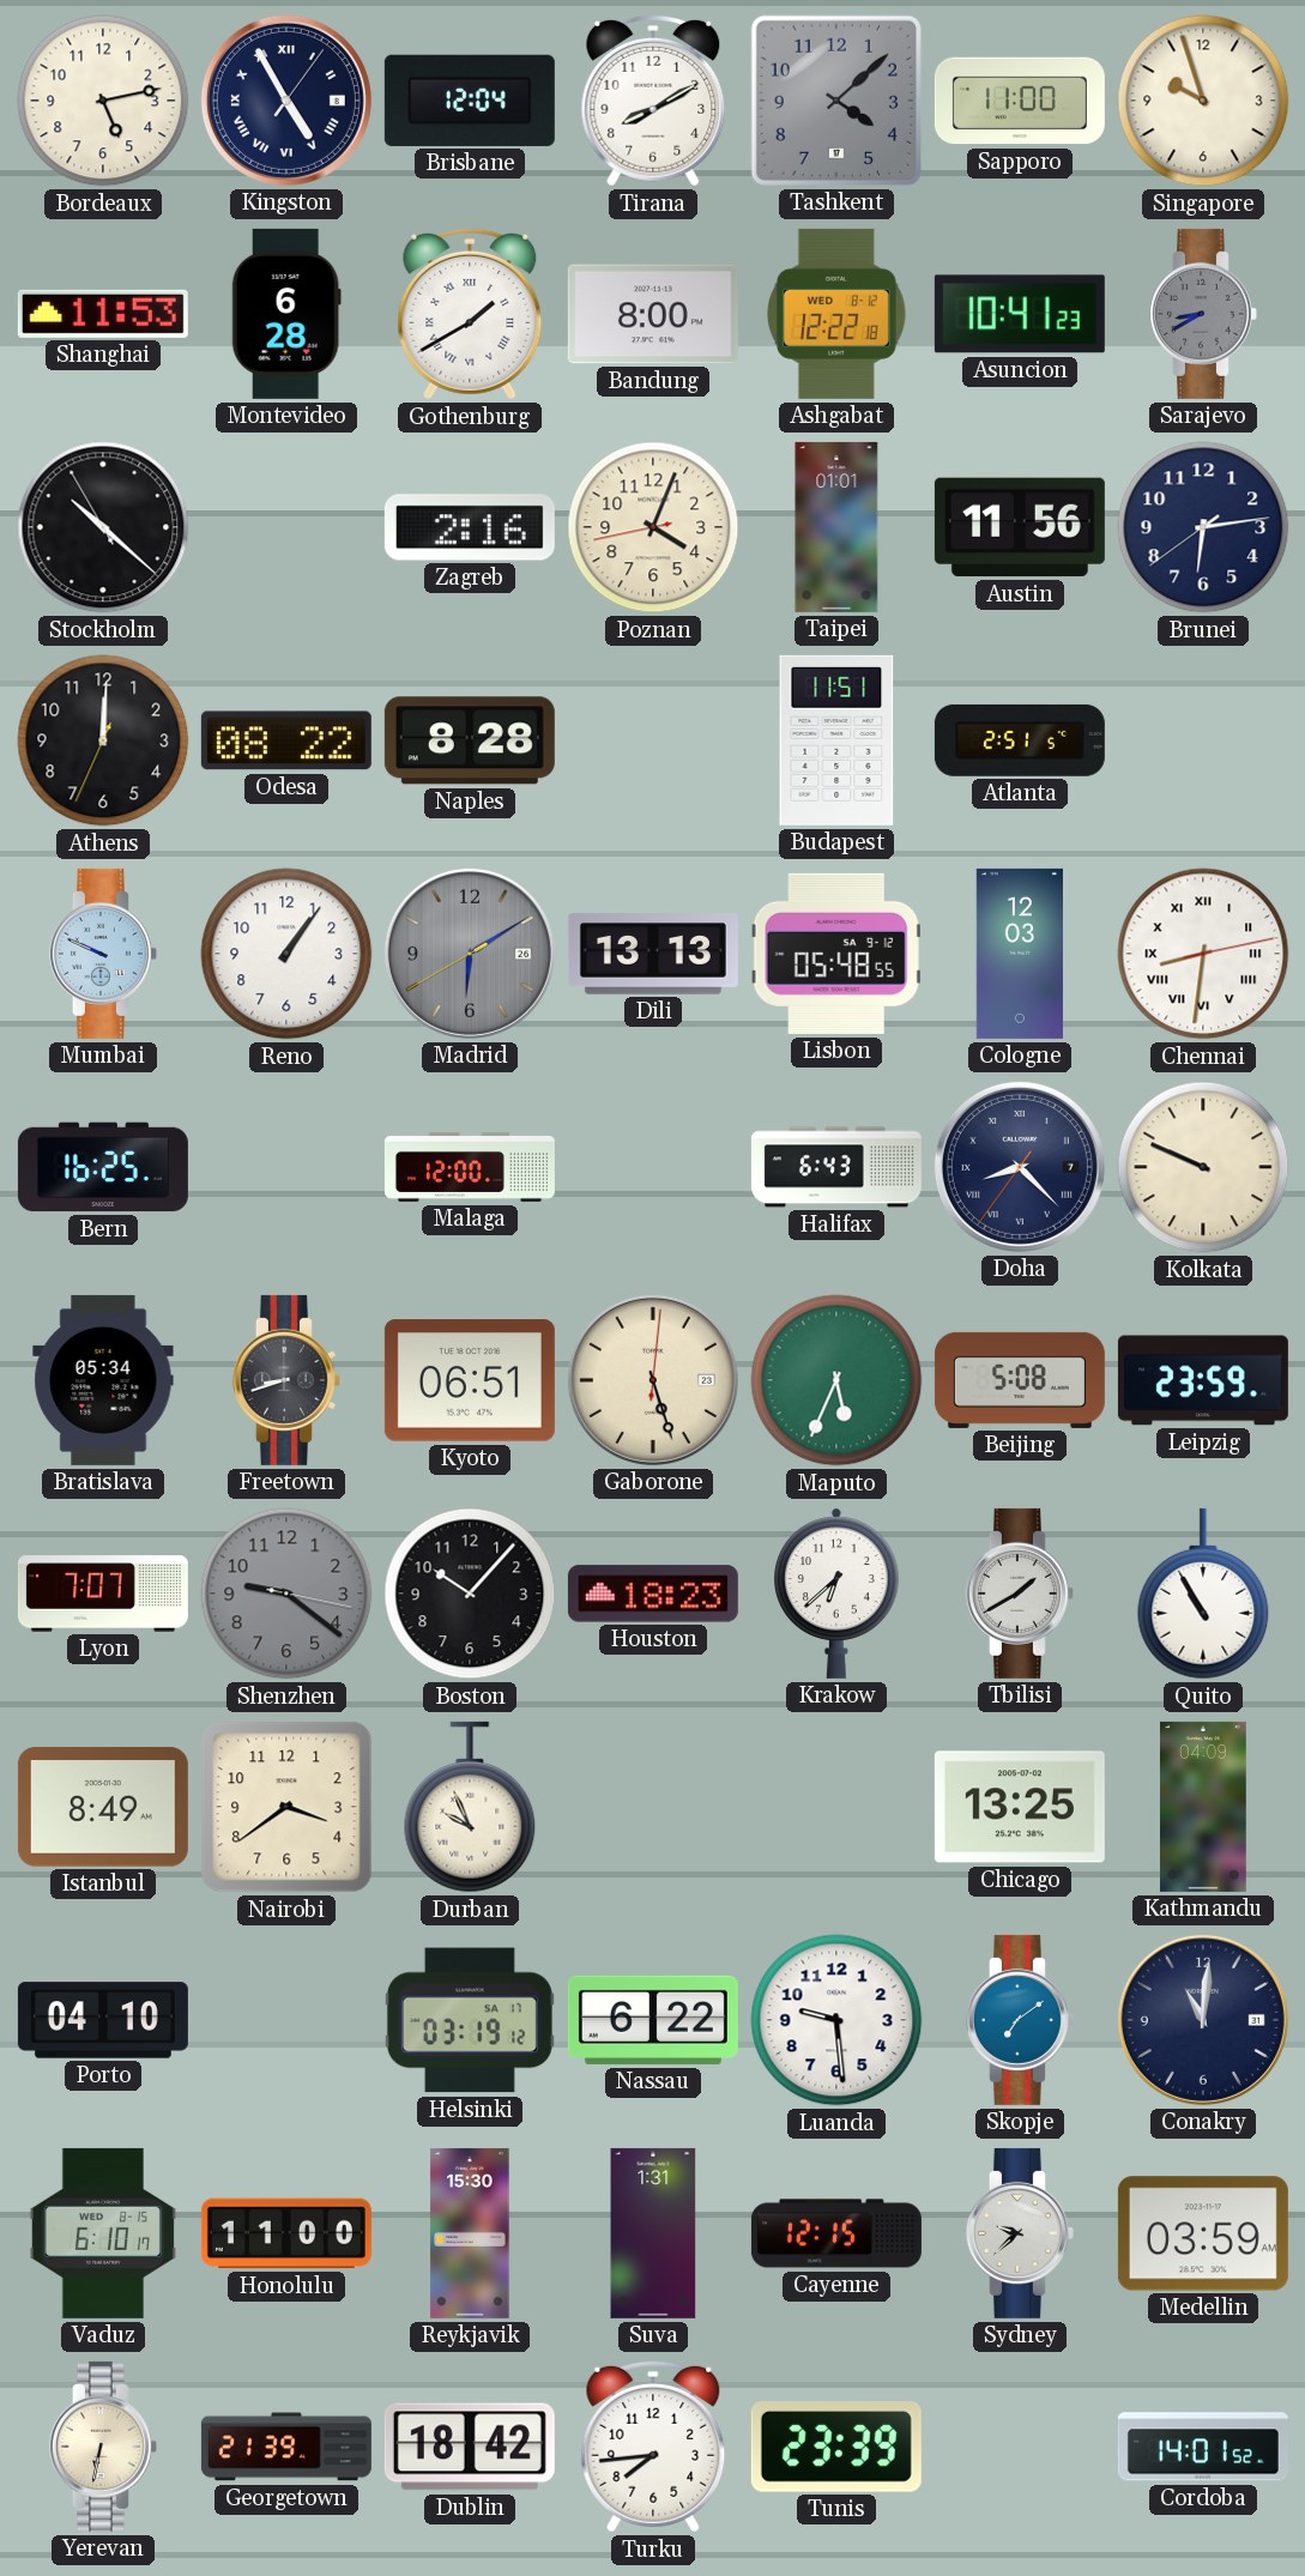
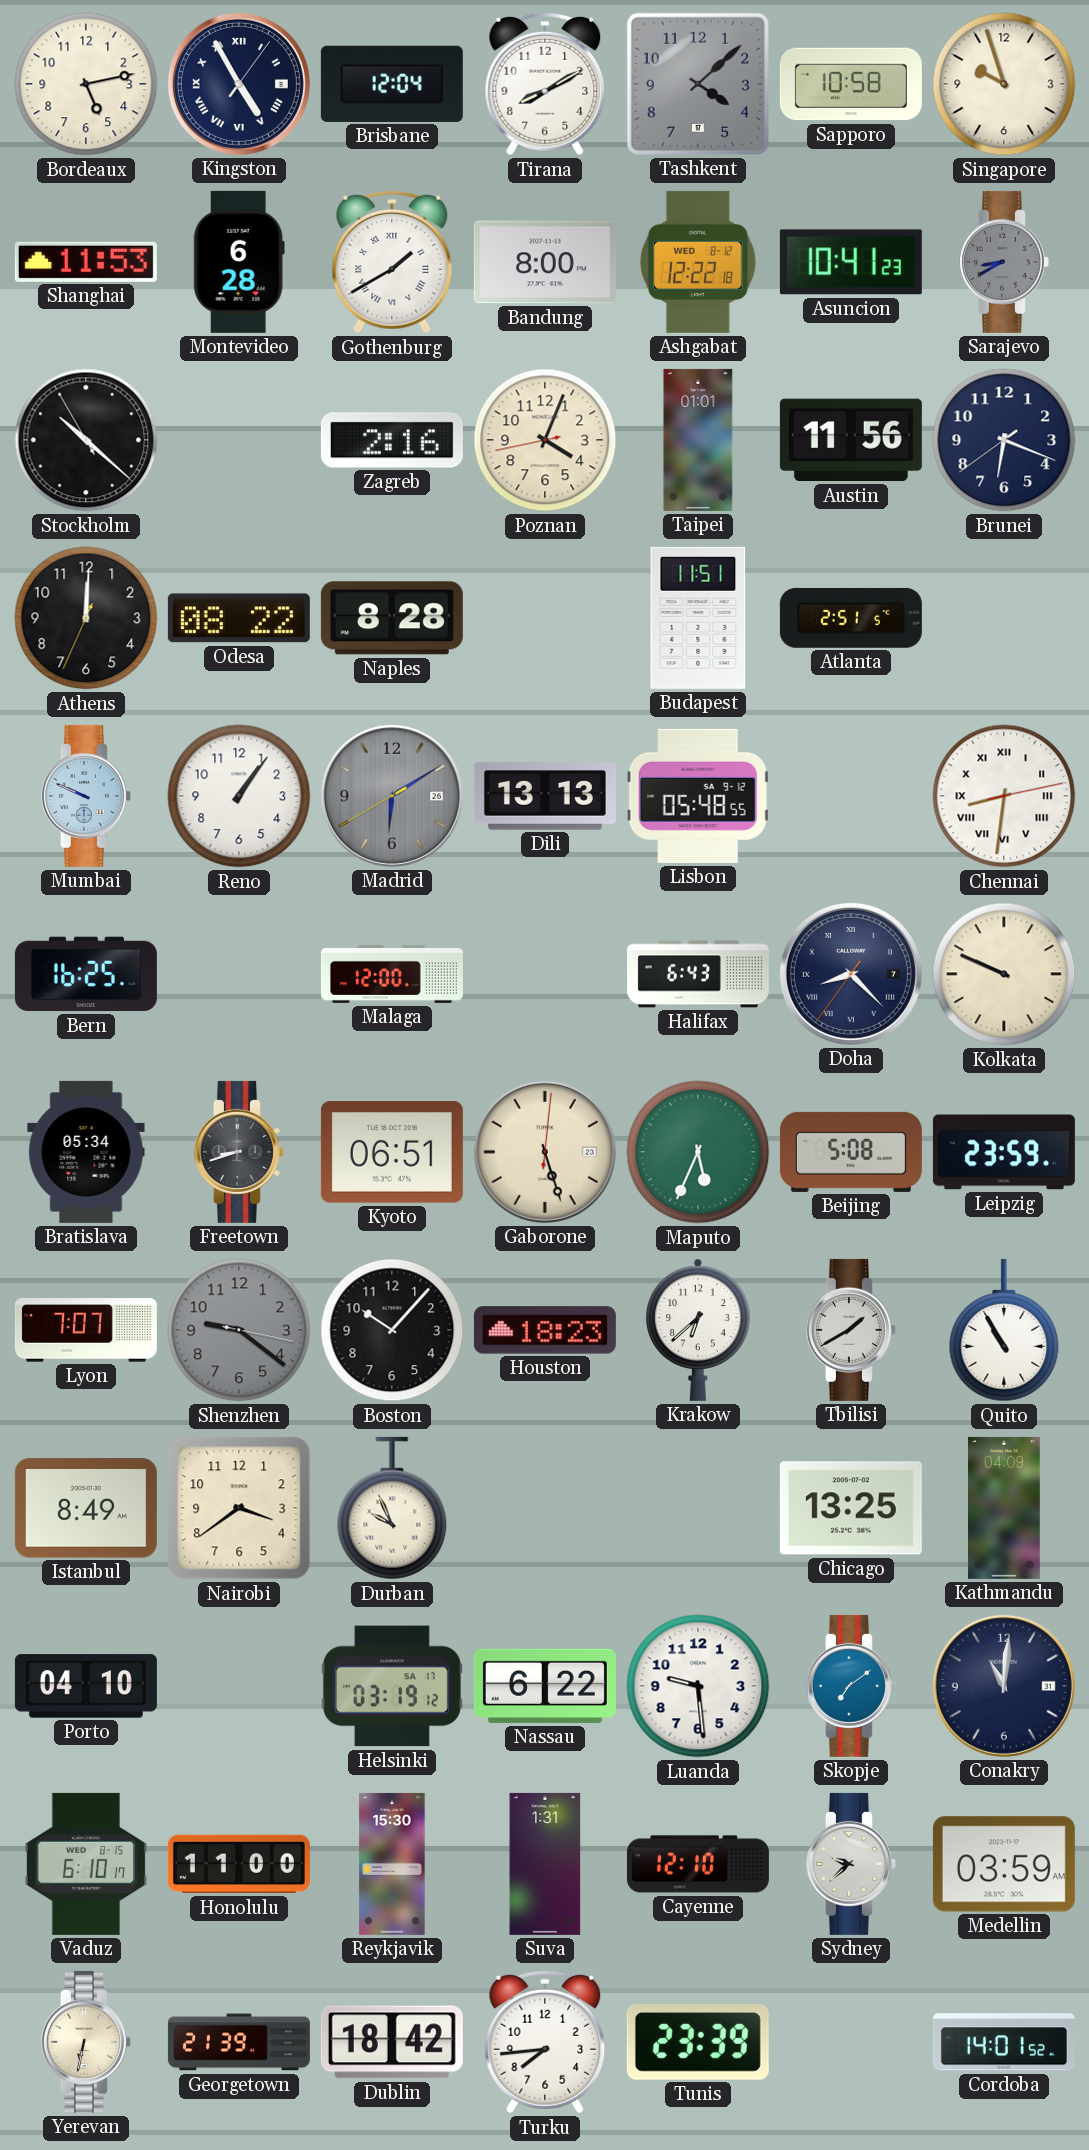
Sapporo: 11:00 -> 10:58
Brunei: 6:13 -> 6:18
Cologne: 12:03 -> none
Cayenne: 12:15 -> 12:10
